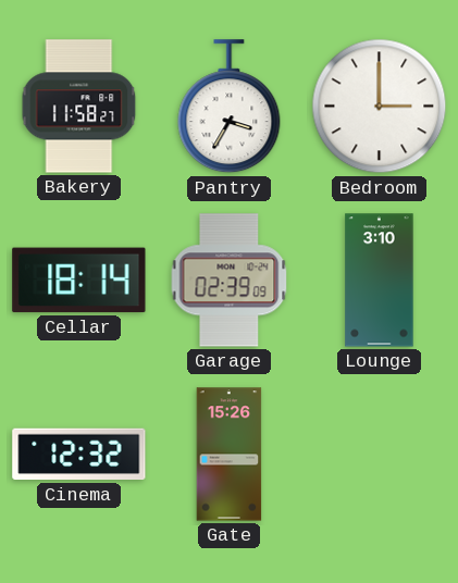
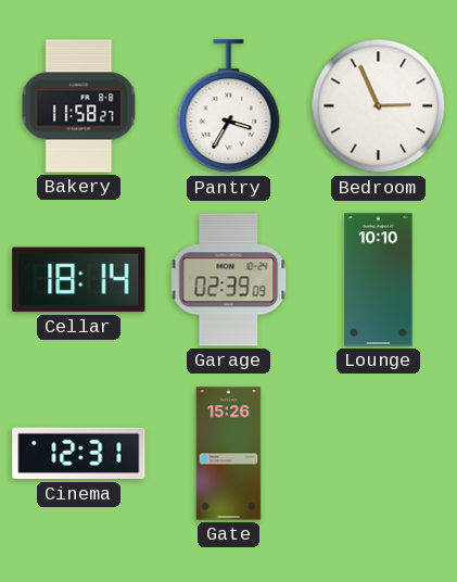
Bedroom: 3:00 -> 2:56
Lounge: 3:10 -> 10:10
Cinema: 12:32 -> 12:31
